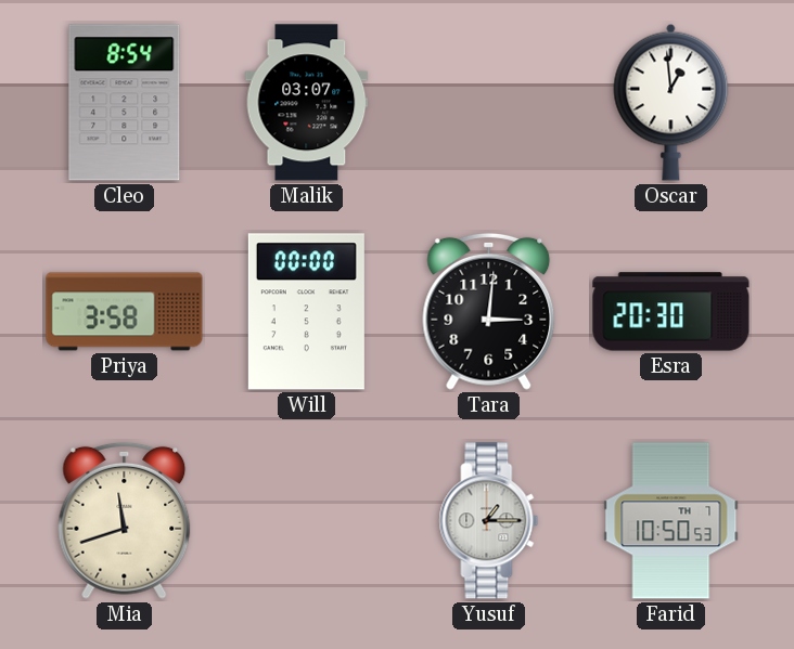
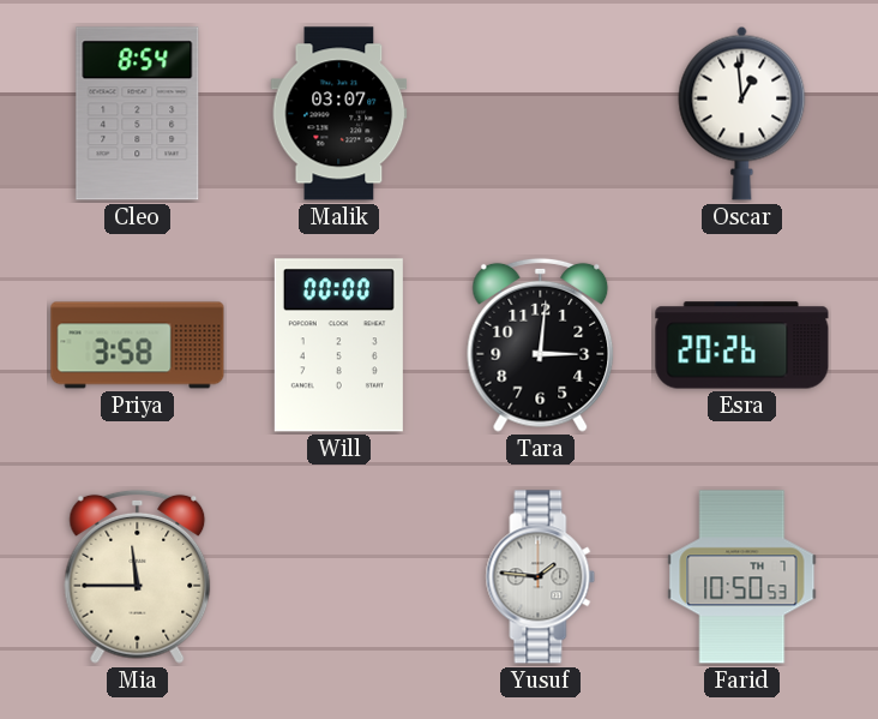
Esra: 20:30 -> 20:26
Mia: 11:42 -> 11:45
Yusuf: 1:15 -> 1:46
